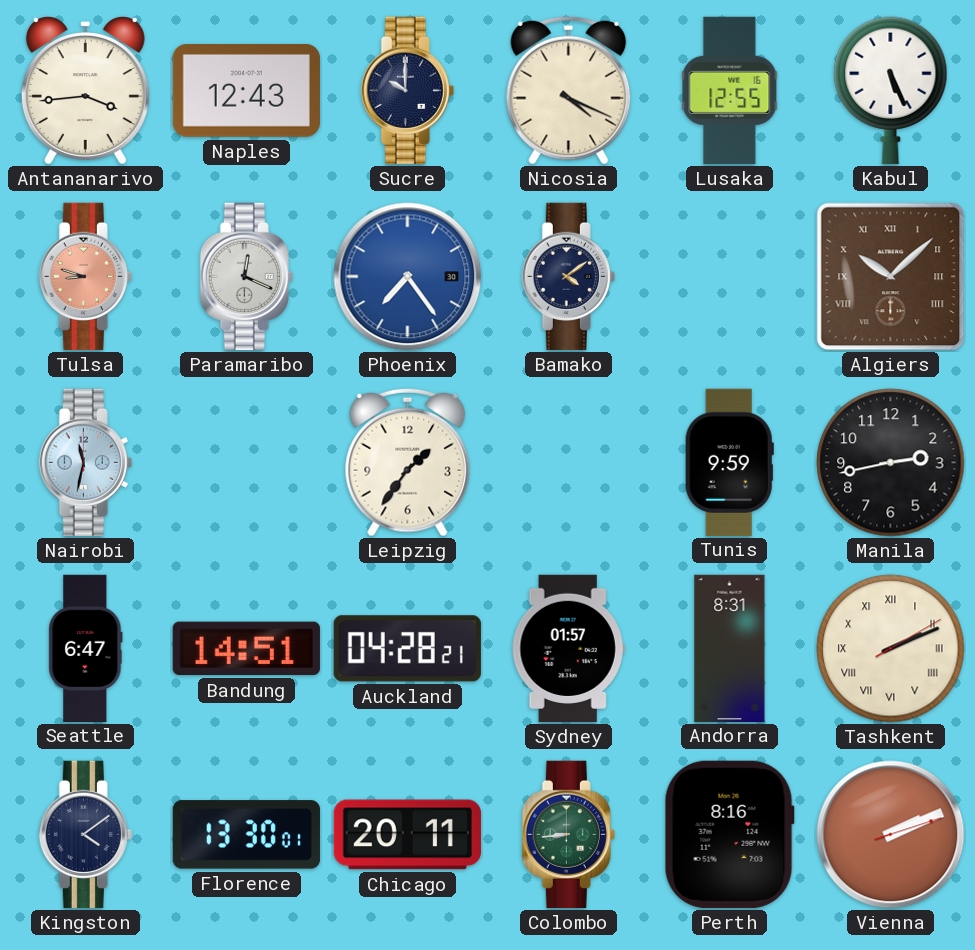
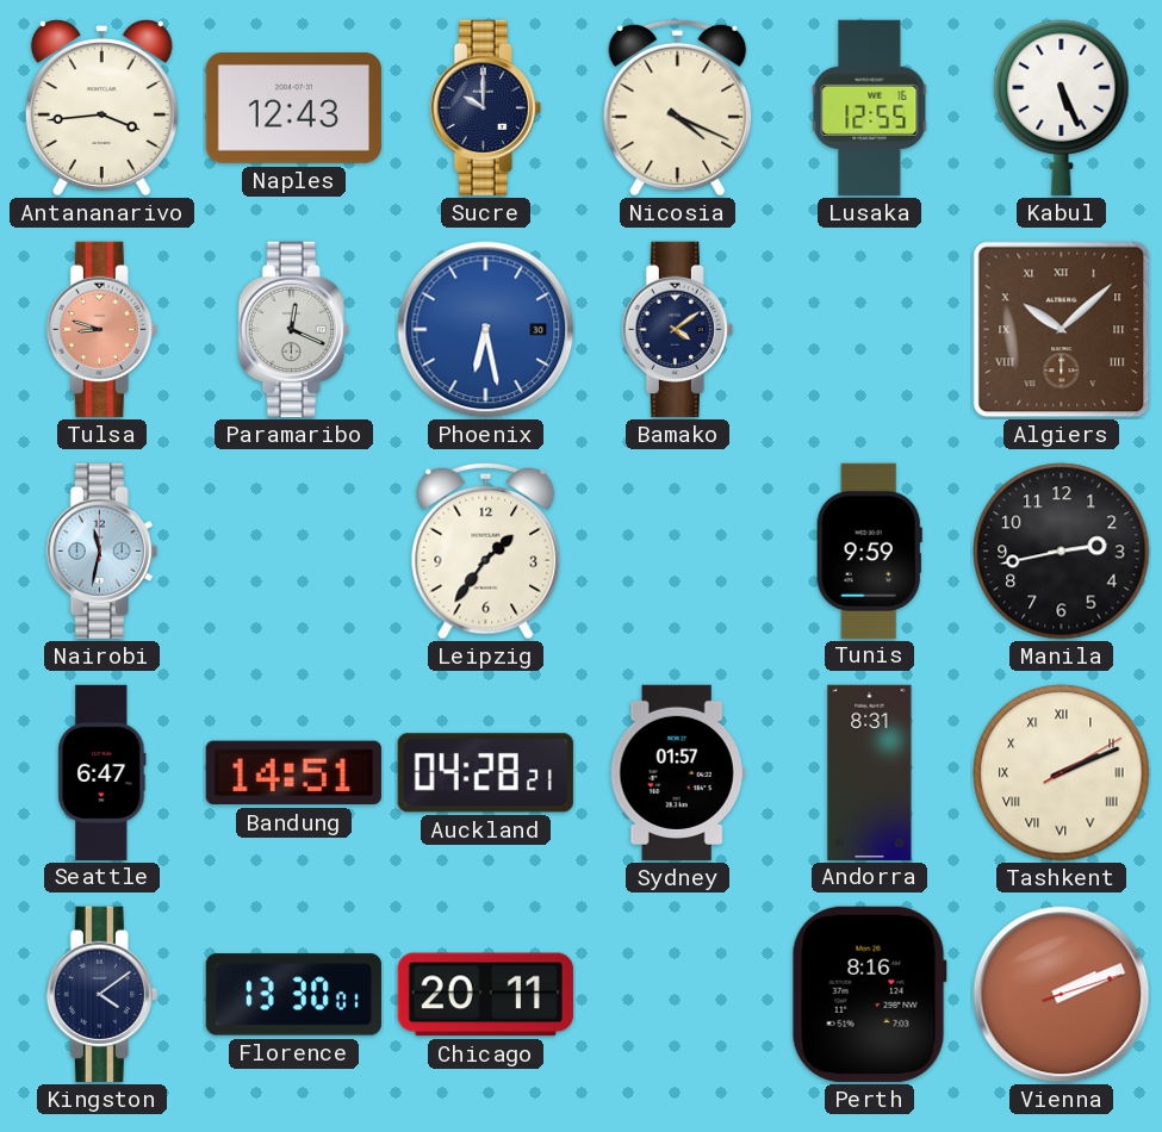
Phoenix: 7:24 -> 6:28
Colombo: 8:44 -> none
